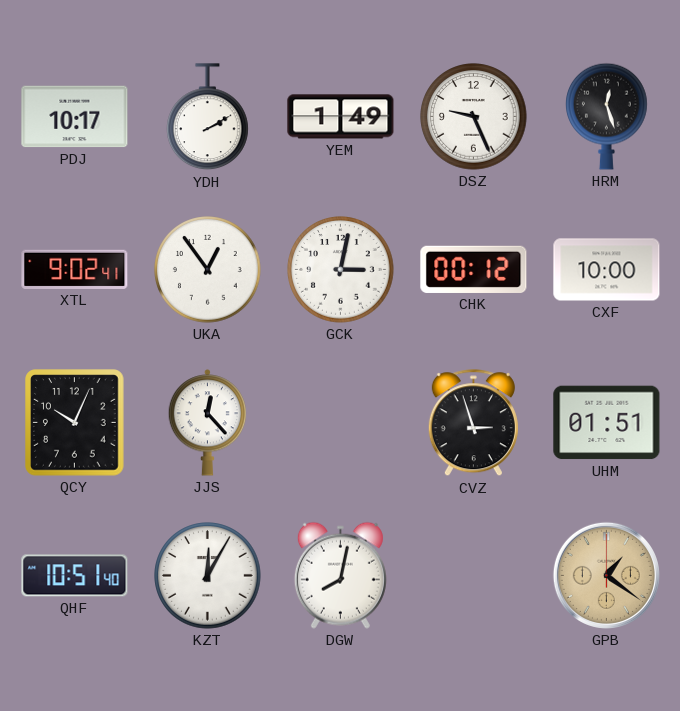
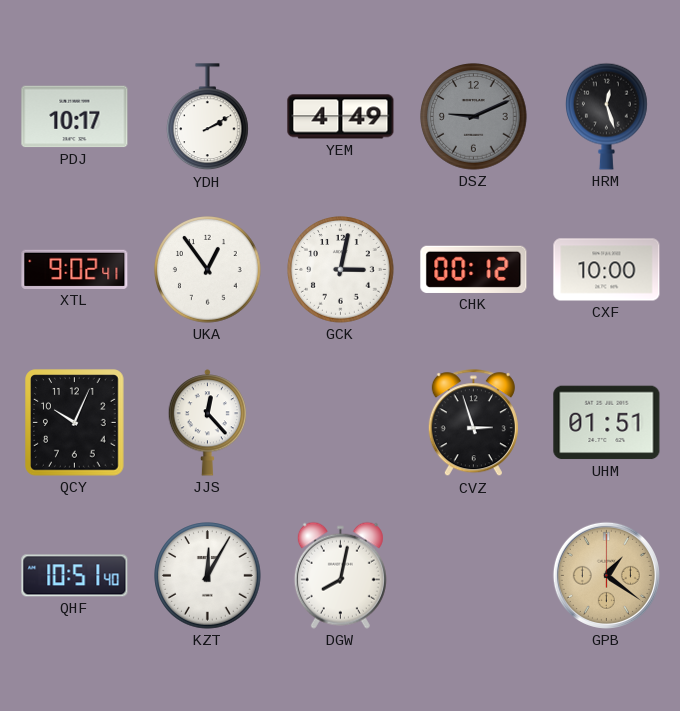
YEM: 1:49 -> 4:49
DSZ: 9:26 -> 9:11
DSZ dial: white -> grey
